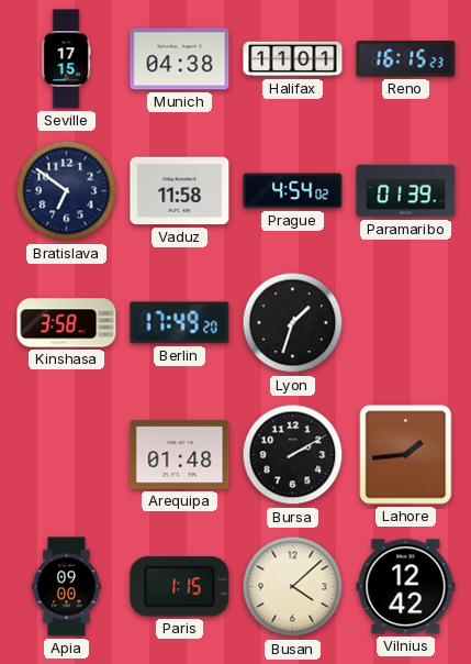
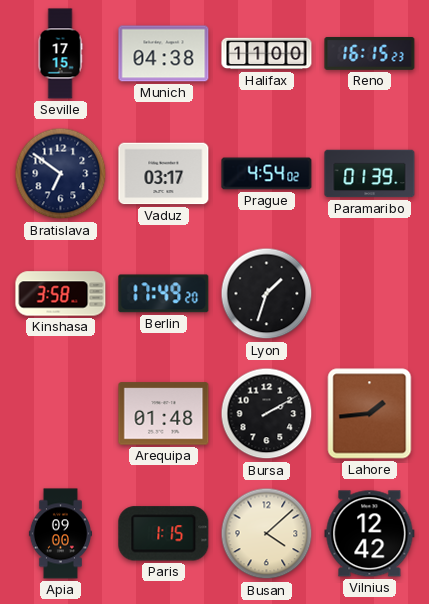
Halifax: 11:01 -> 11:00
Vaduz: 11:58 -> 03:17
